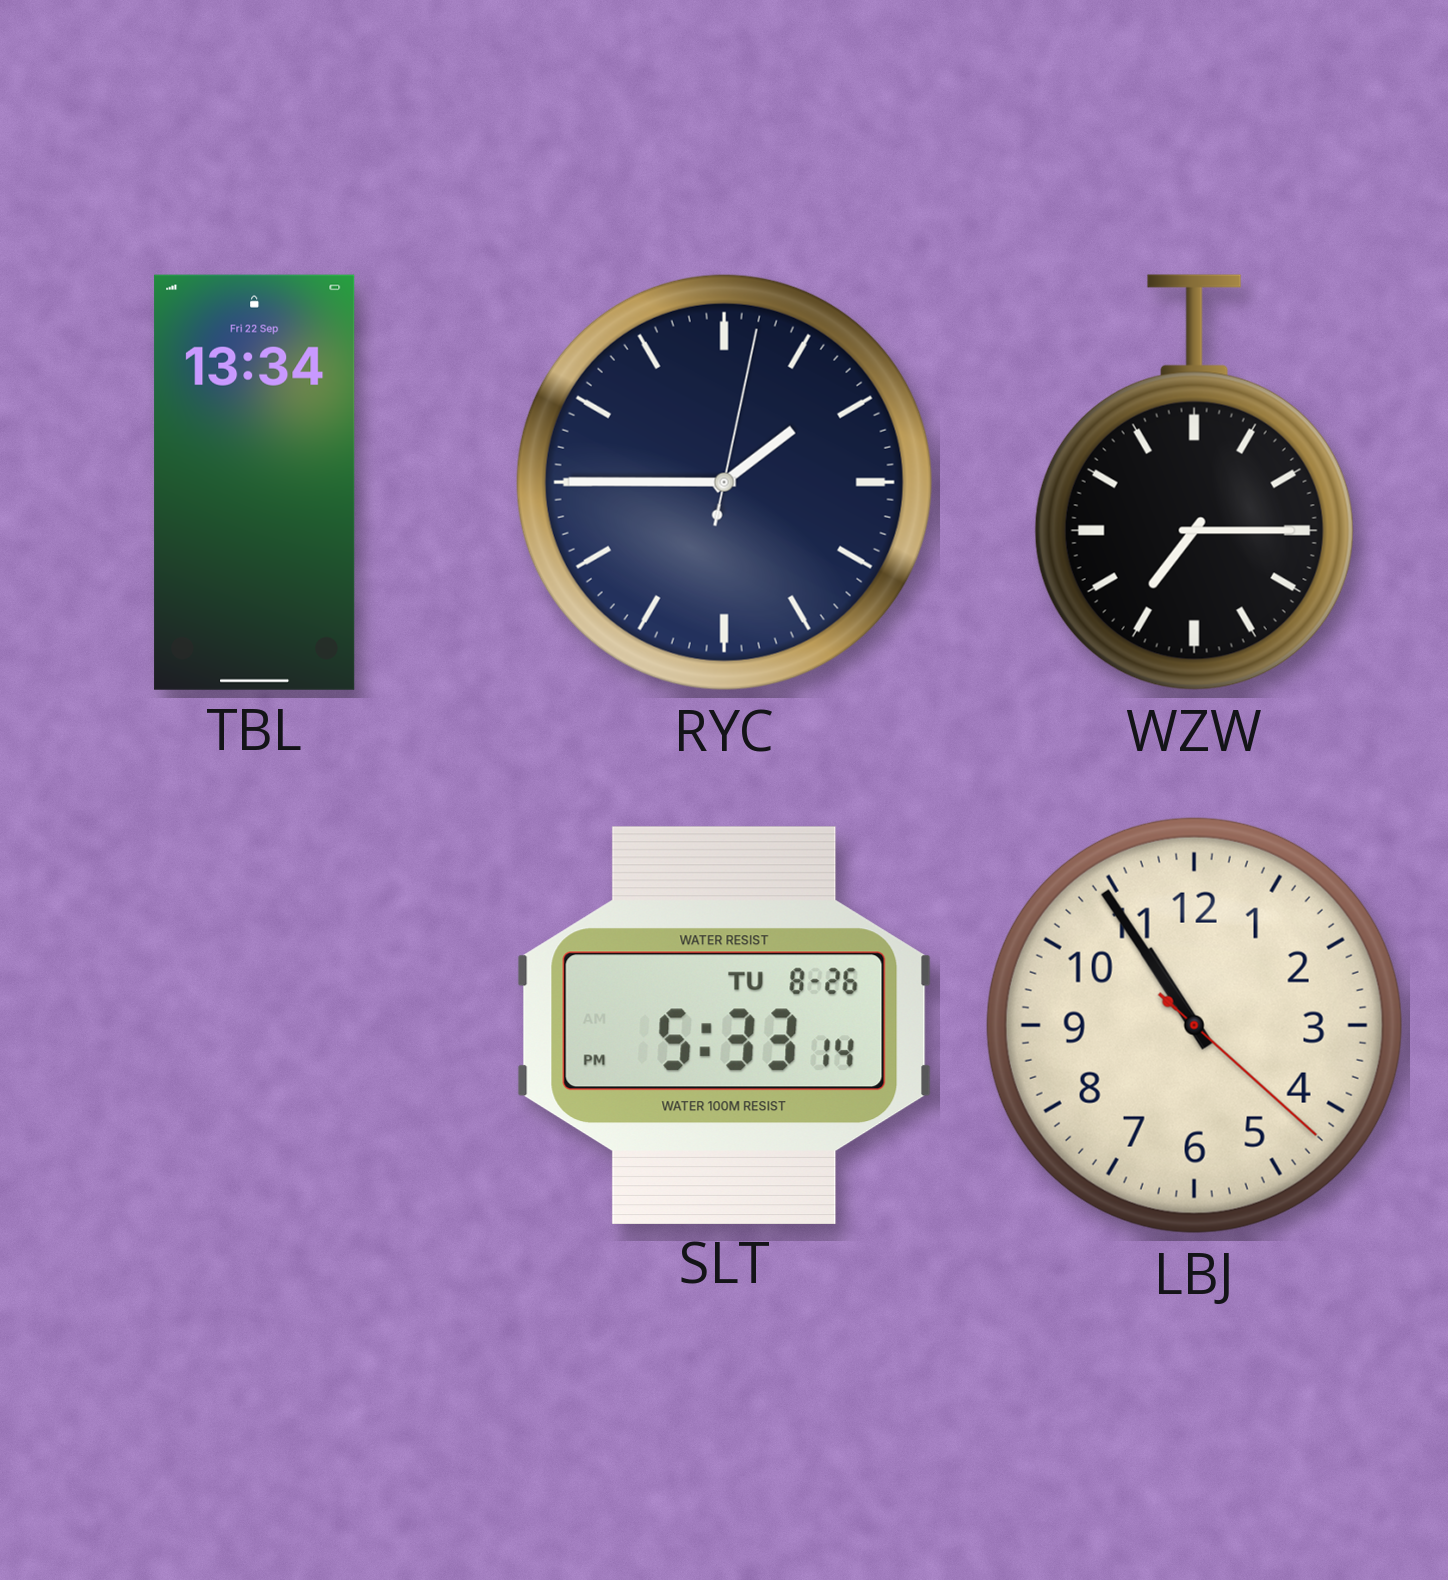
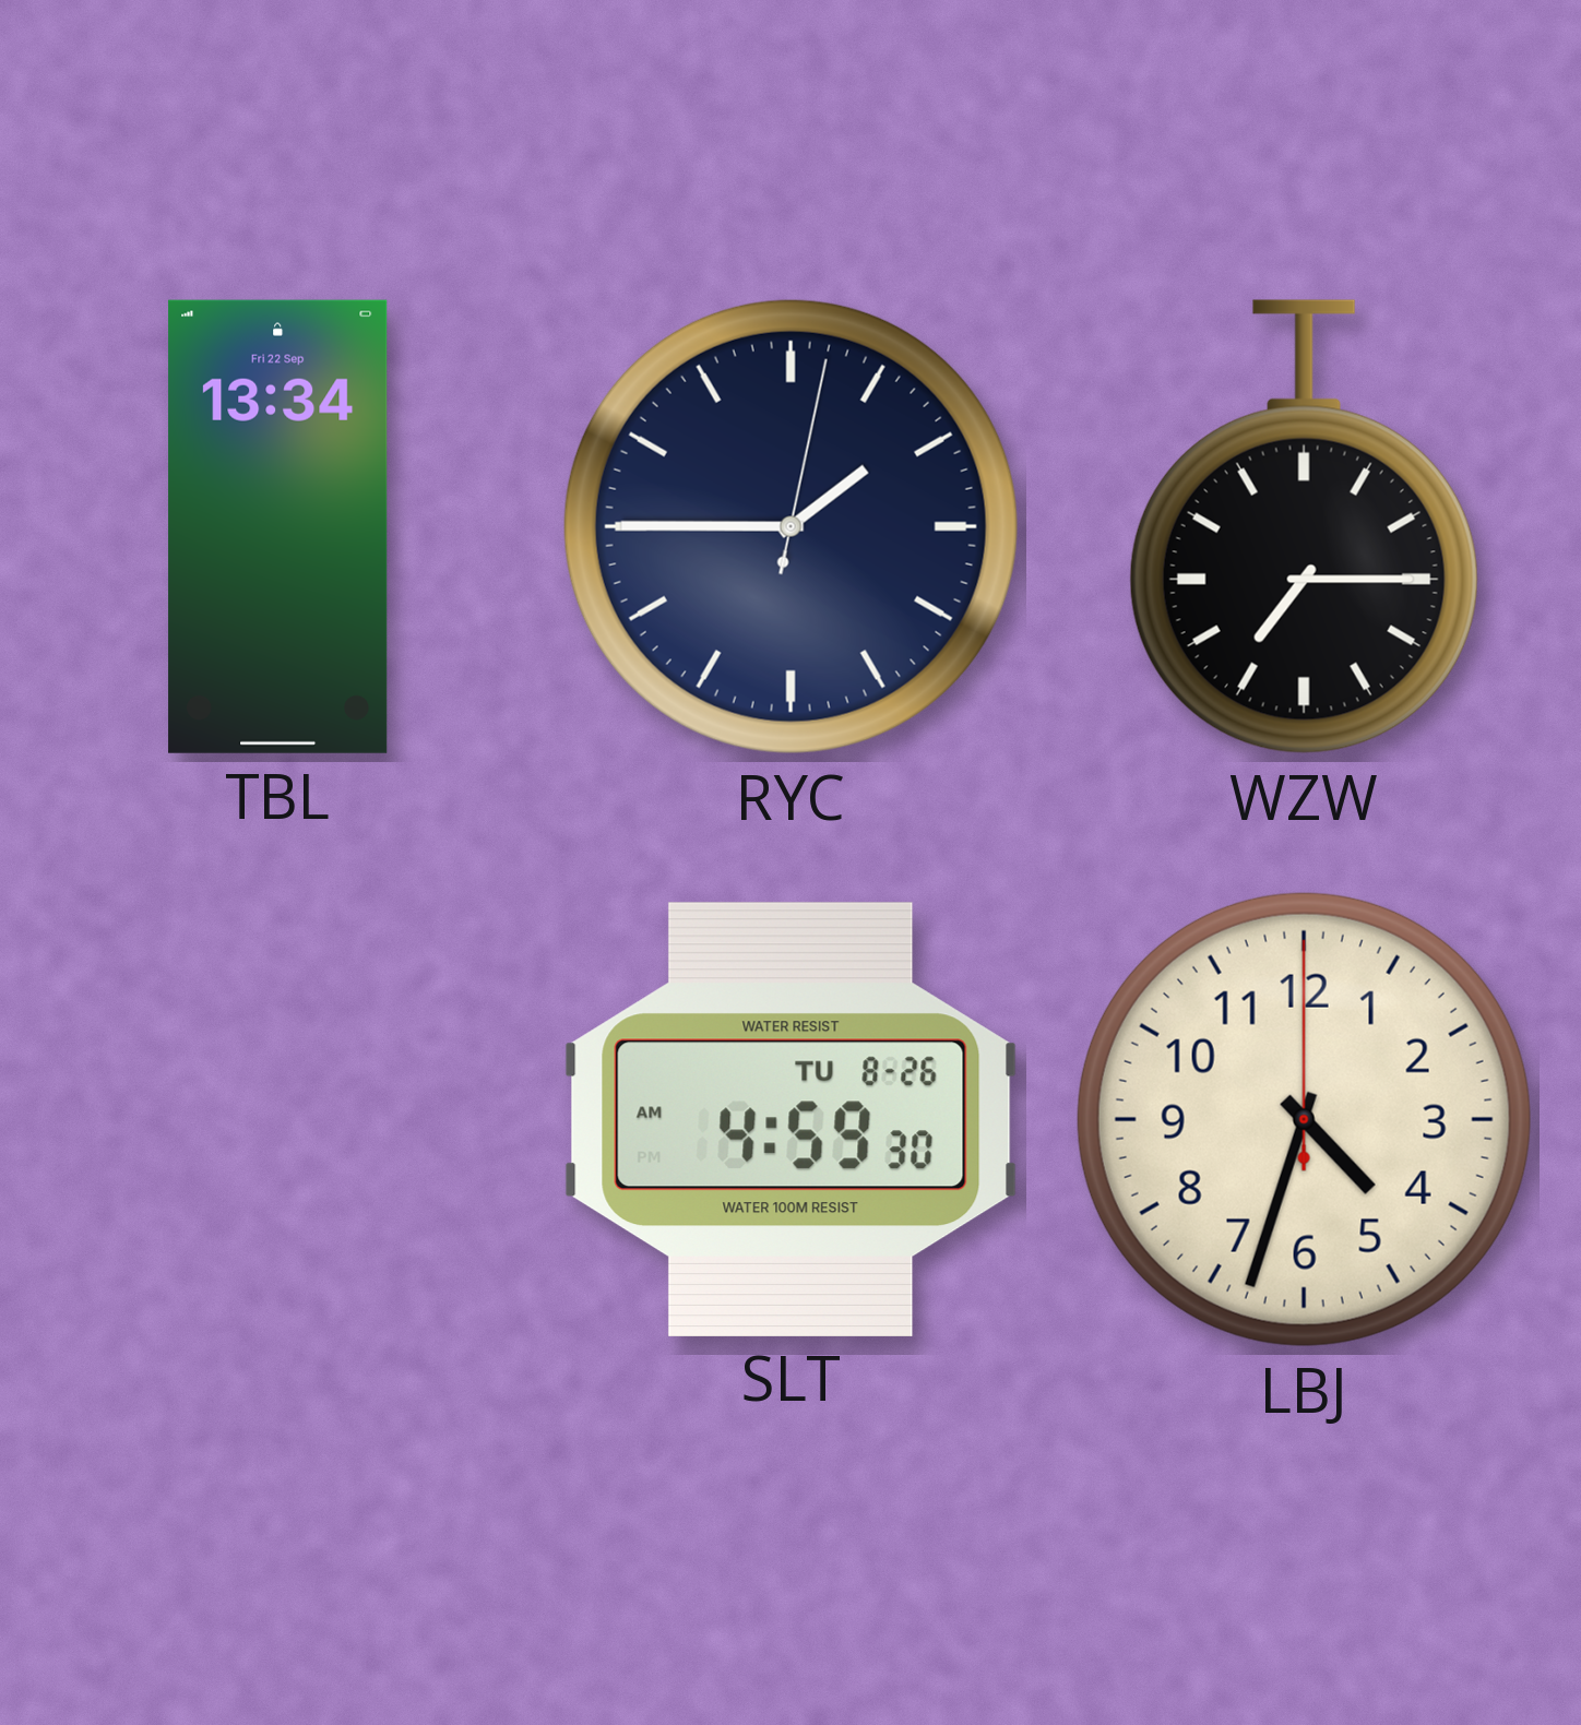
SLT: 5:33 -> 4:59
LBJ: 10:54 -> 4:33
